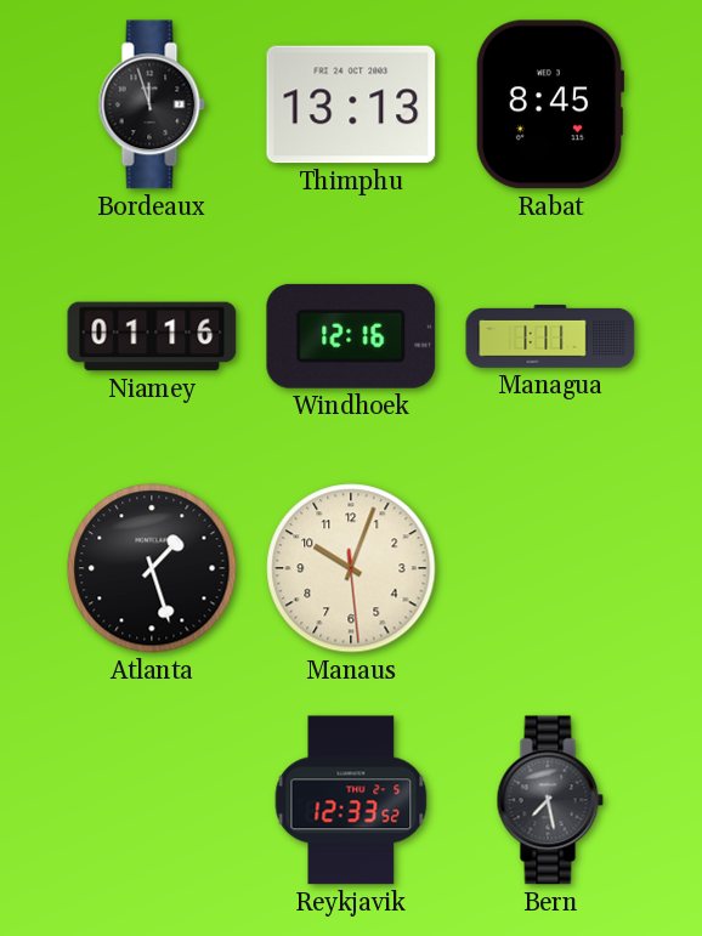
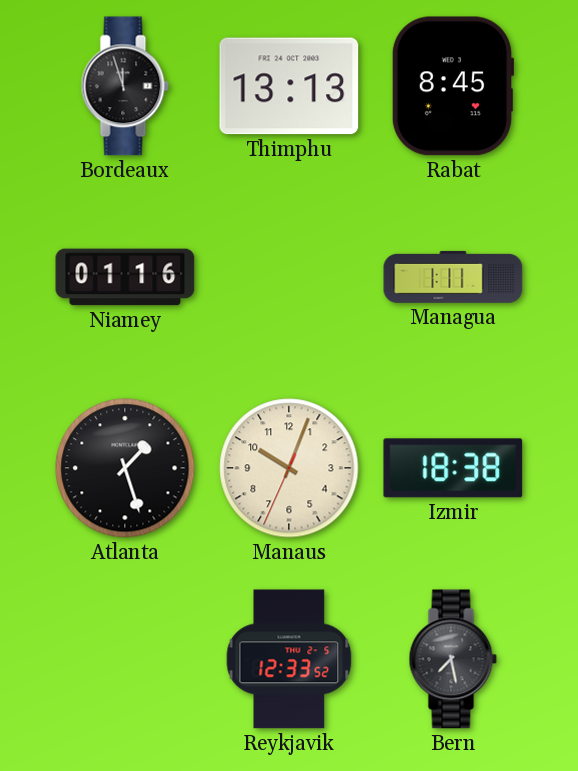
Windhoek: 12:16 -> none
Manaus: 10:03:29 -> 10:03:34
Izmir: none -> 18:38
